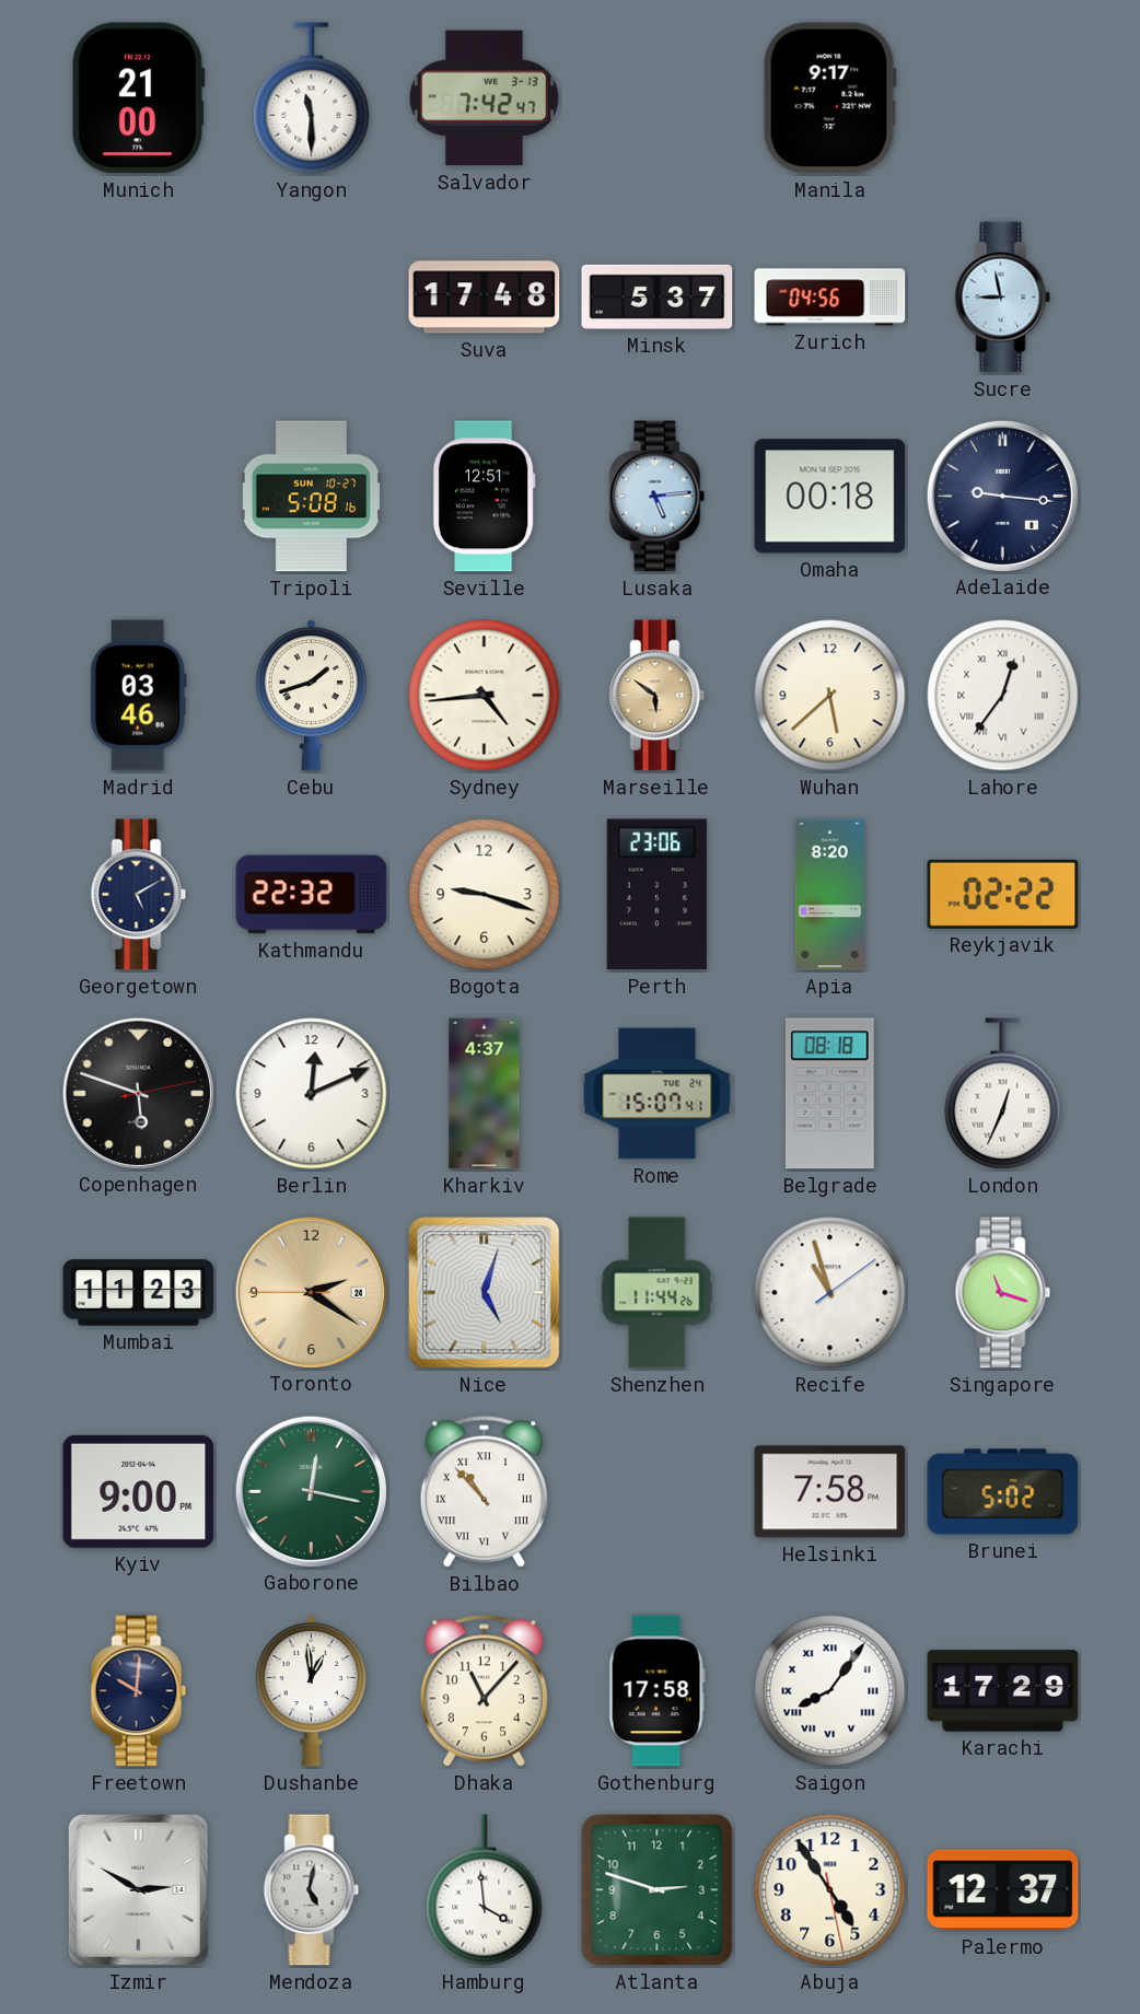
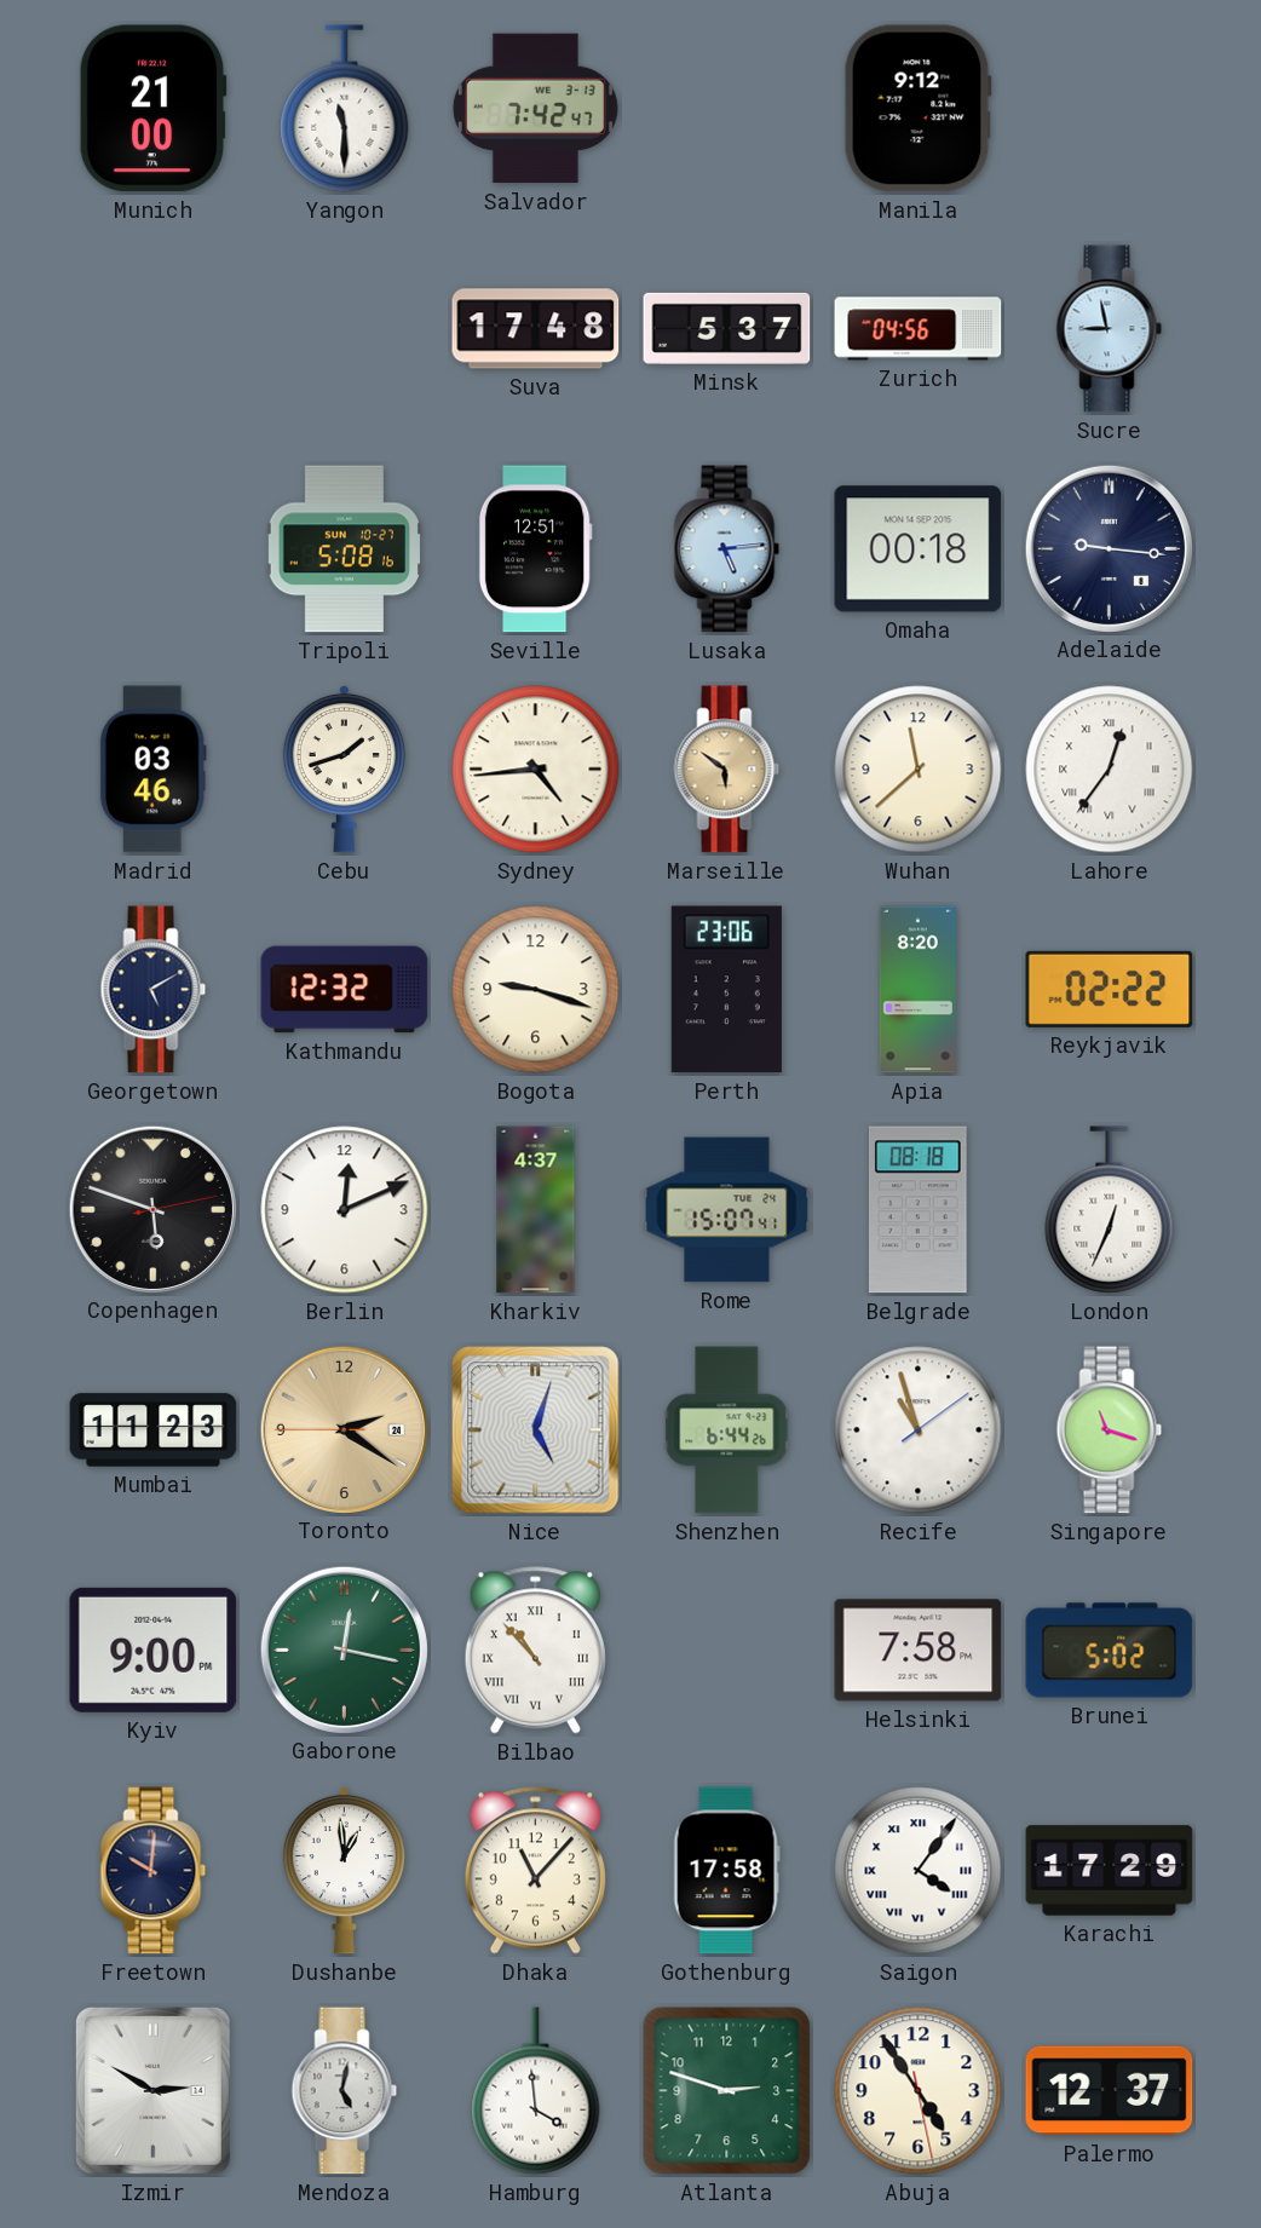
Manila: 9:17 -> 9:12
Wuhan: 5:38 -> 11:38
Kathmandu: 22:32 -> 12:32
Shenzhen: 11:44 -> 6:44
Saigon: 8:06 -> 4:06
